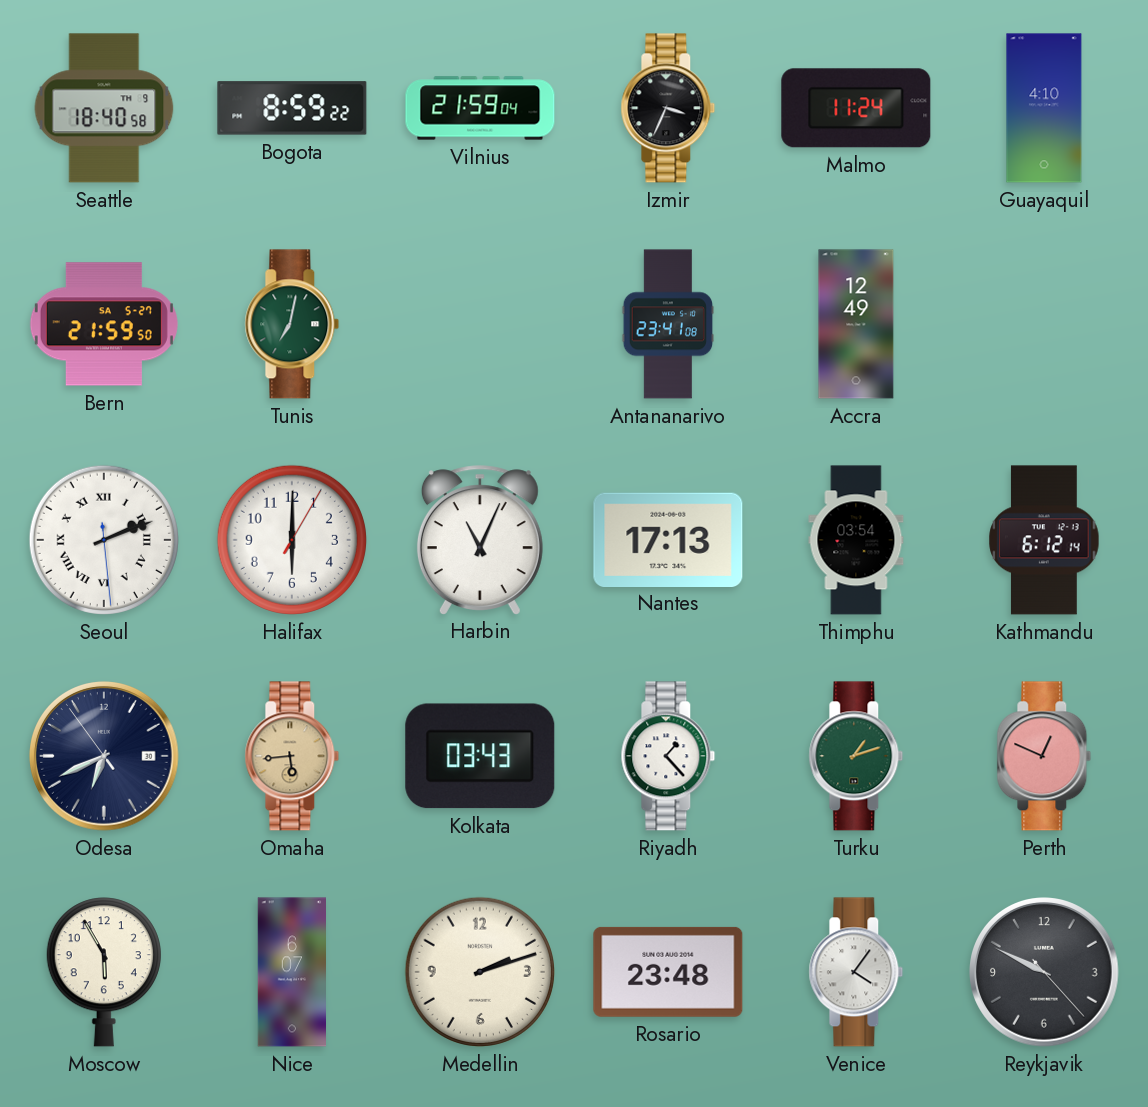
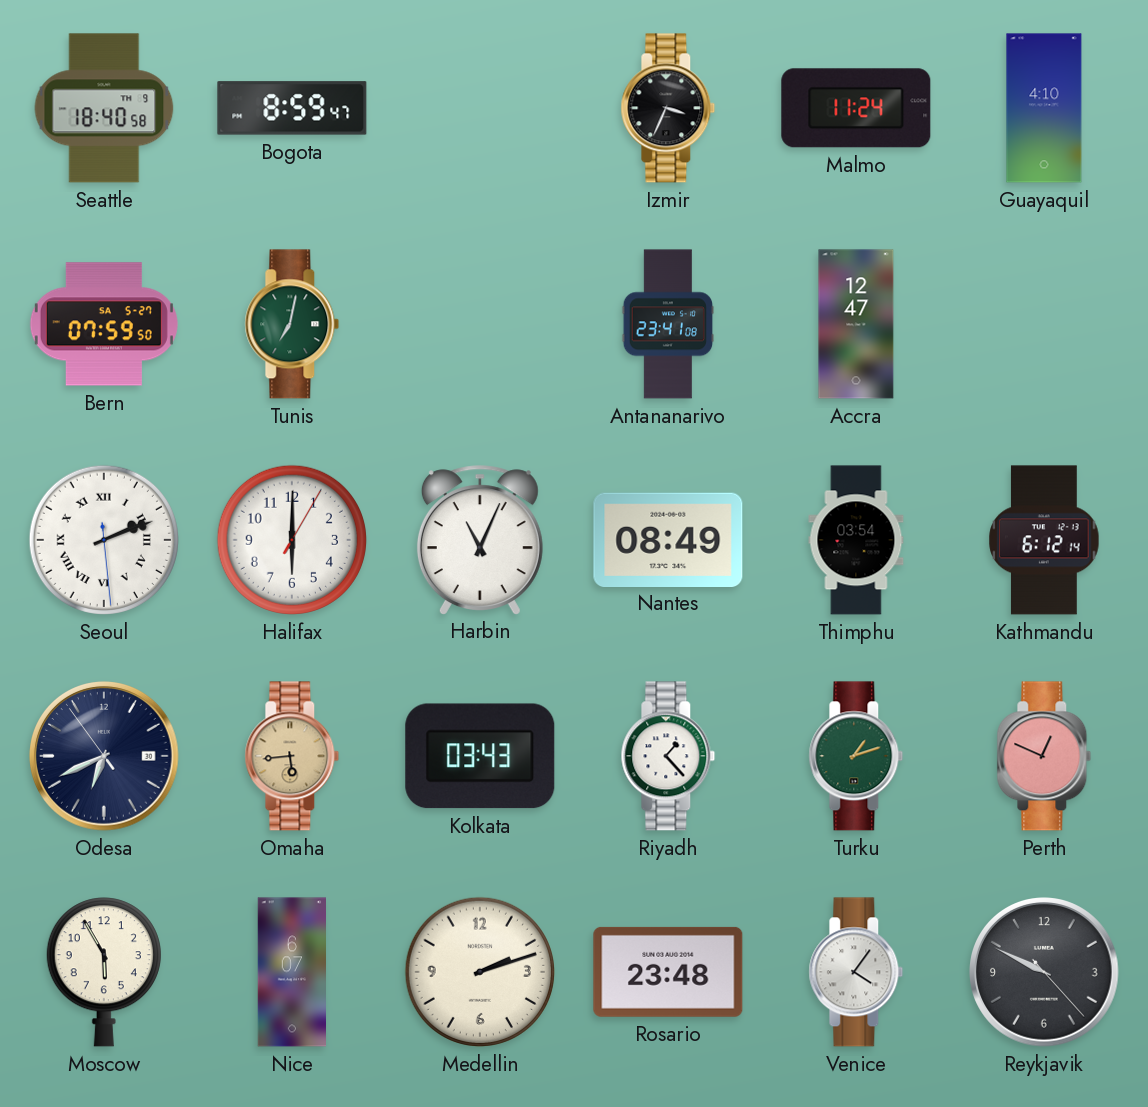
Bogota: 8:59:22 -> 8:59:47
Vilnius: 21:59 -> none
Bern: 21:59 -> 07:59
Accra: 12:49 -> 12:47
Nantes: 17:13 -> 08:49
